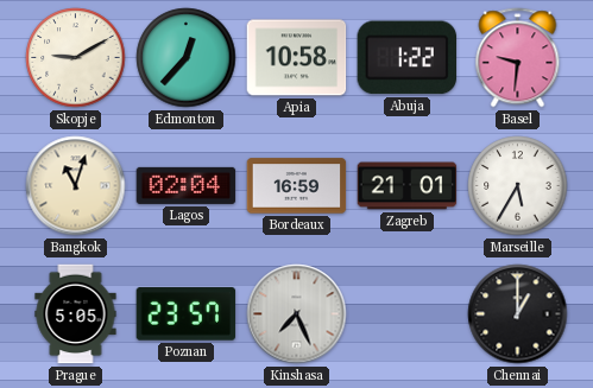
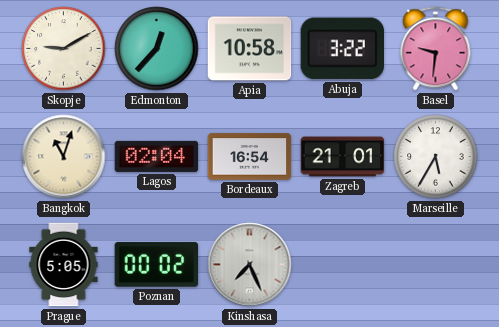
Abuja: 1:22 -> 3:22
Bordeaux: 16:59 -> 16:54
Poznan: 23:57 -> 00:02
Chennai: 1:00 -> none
